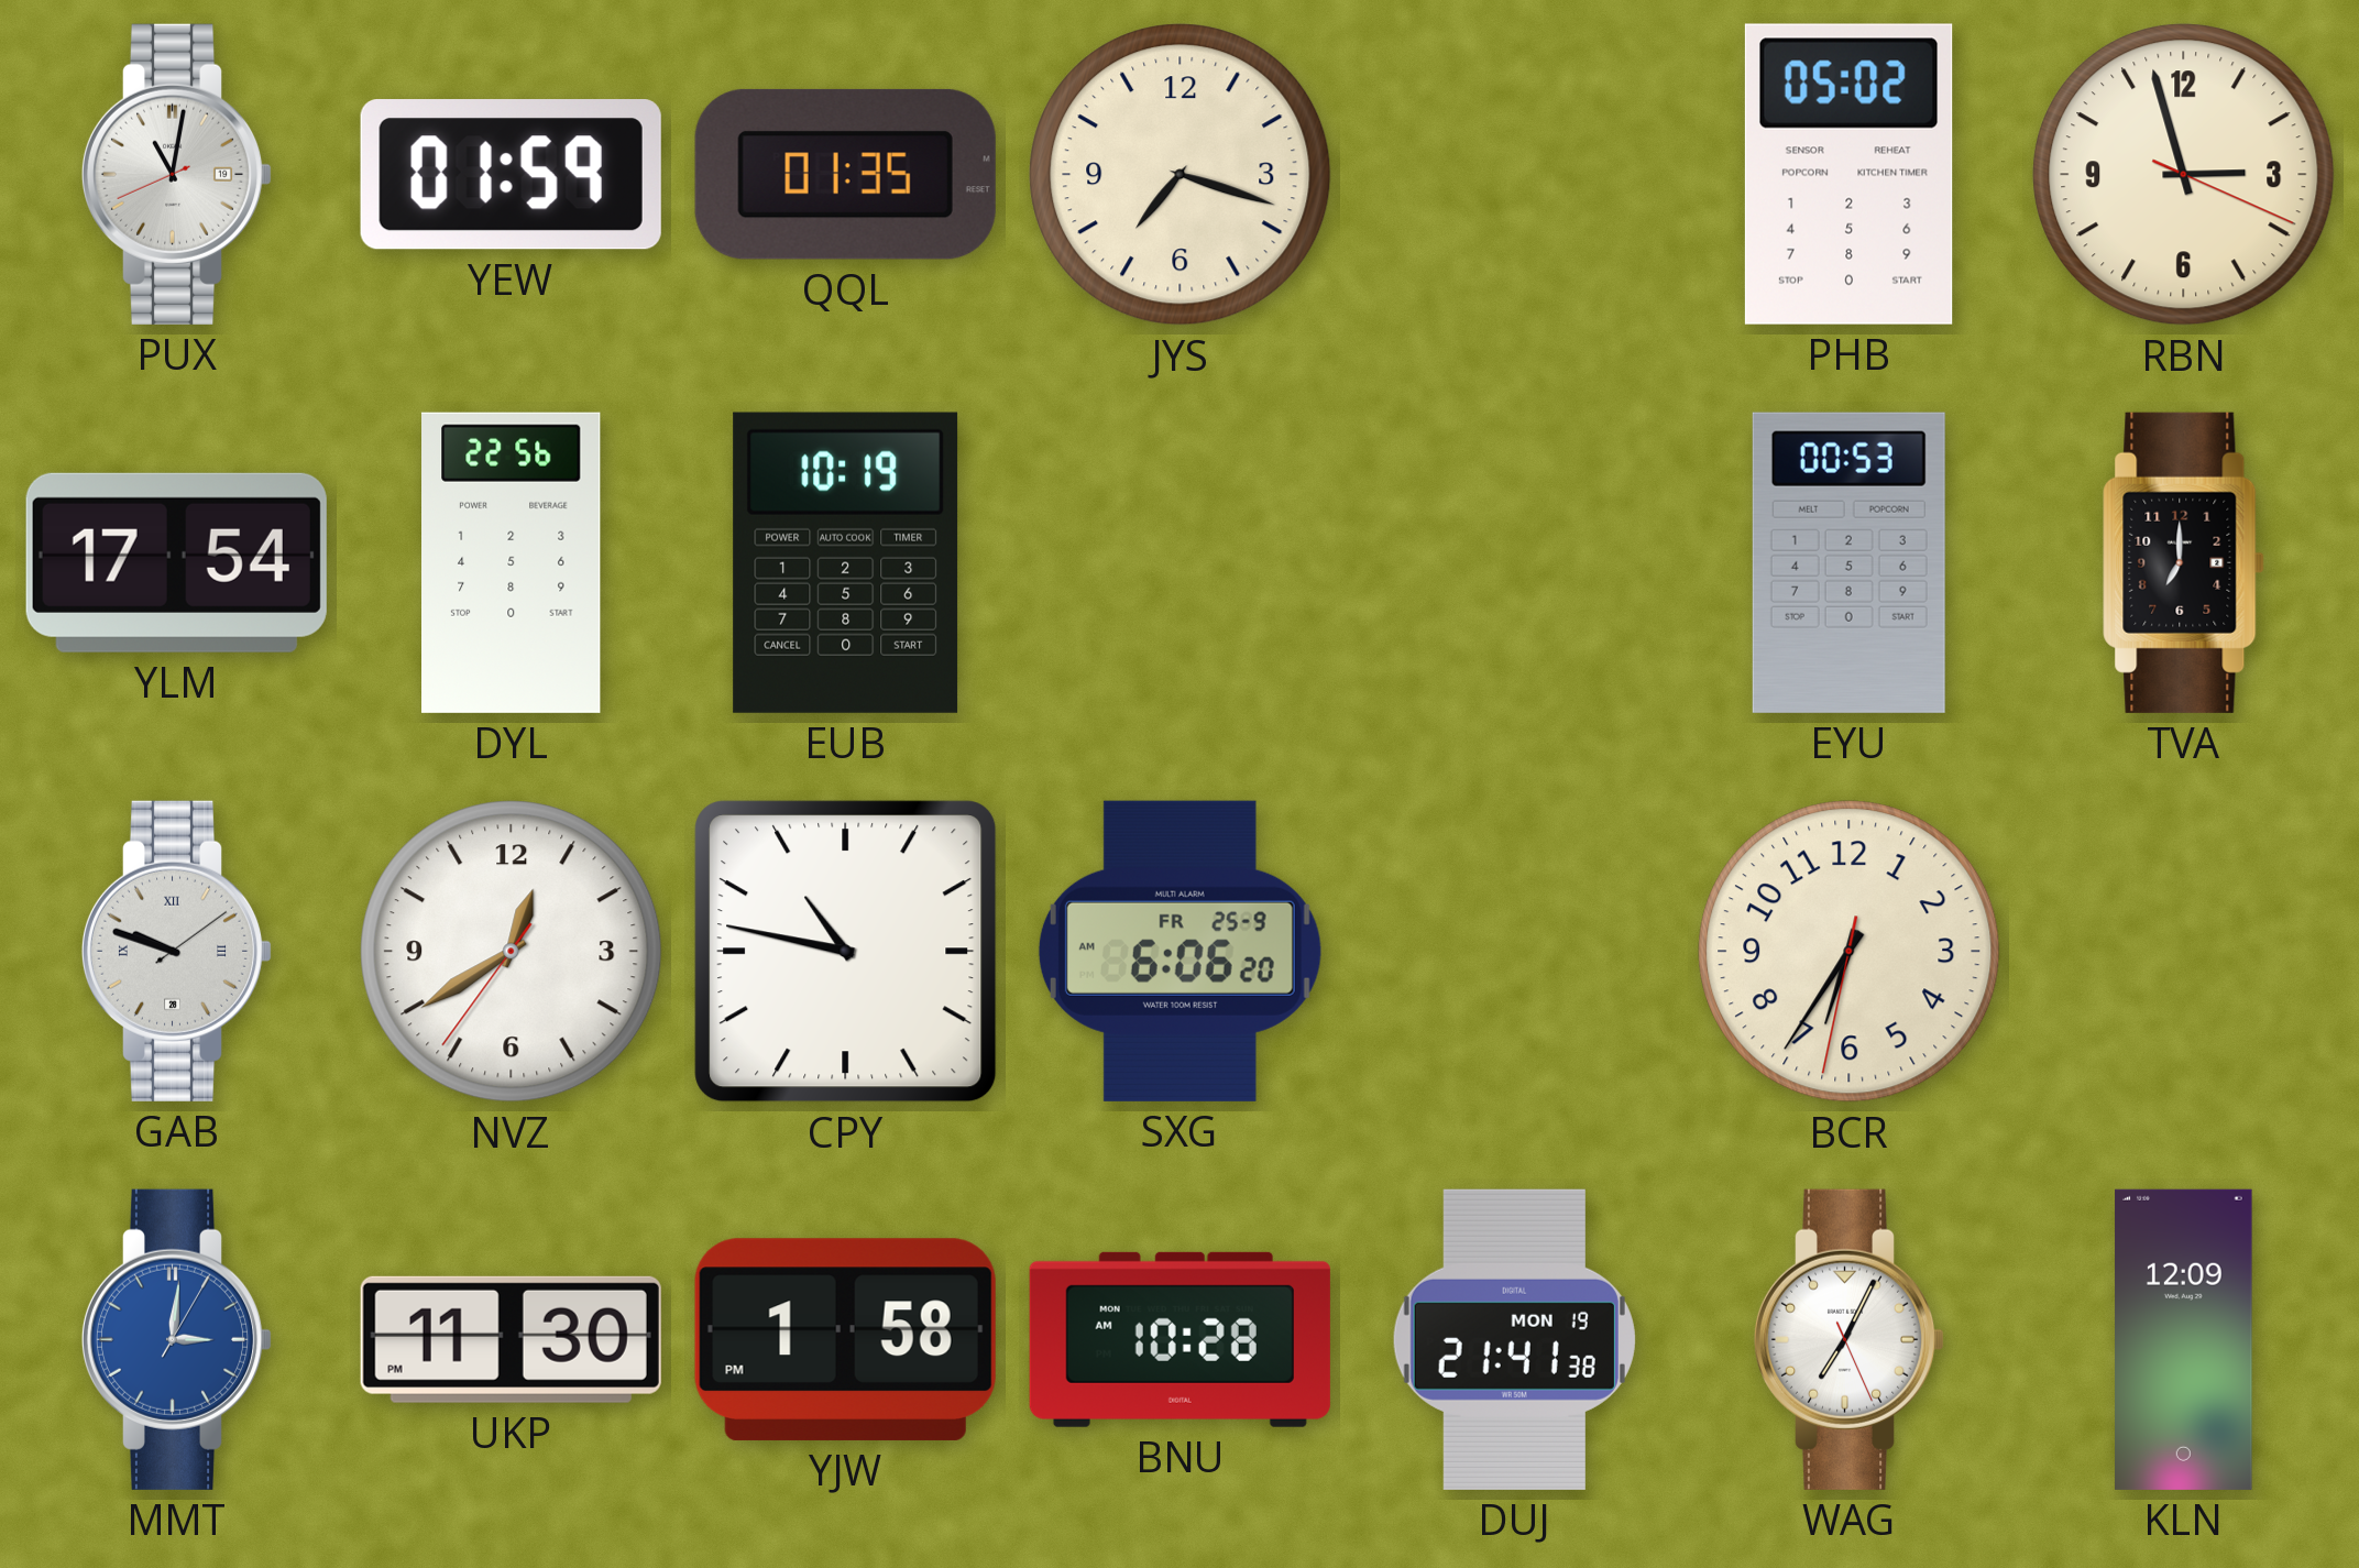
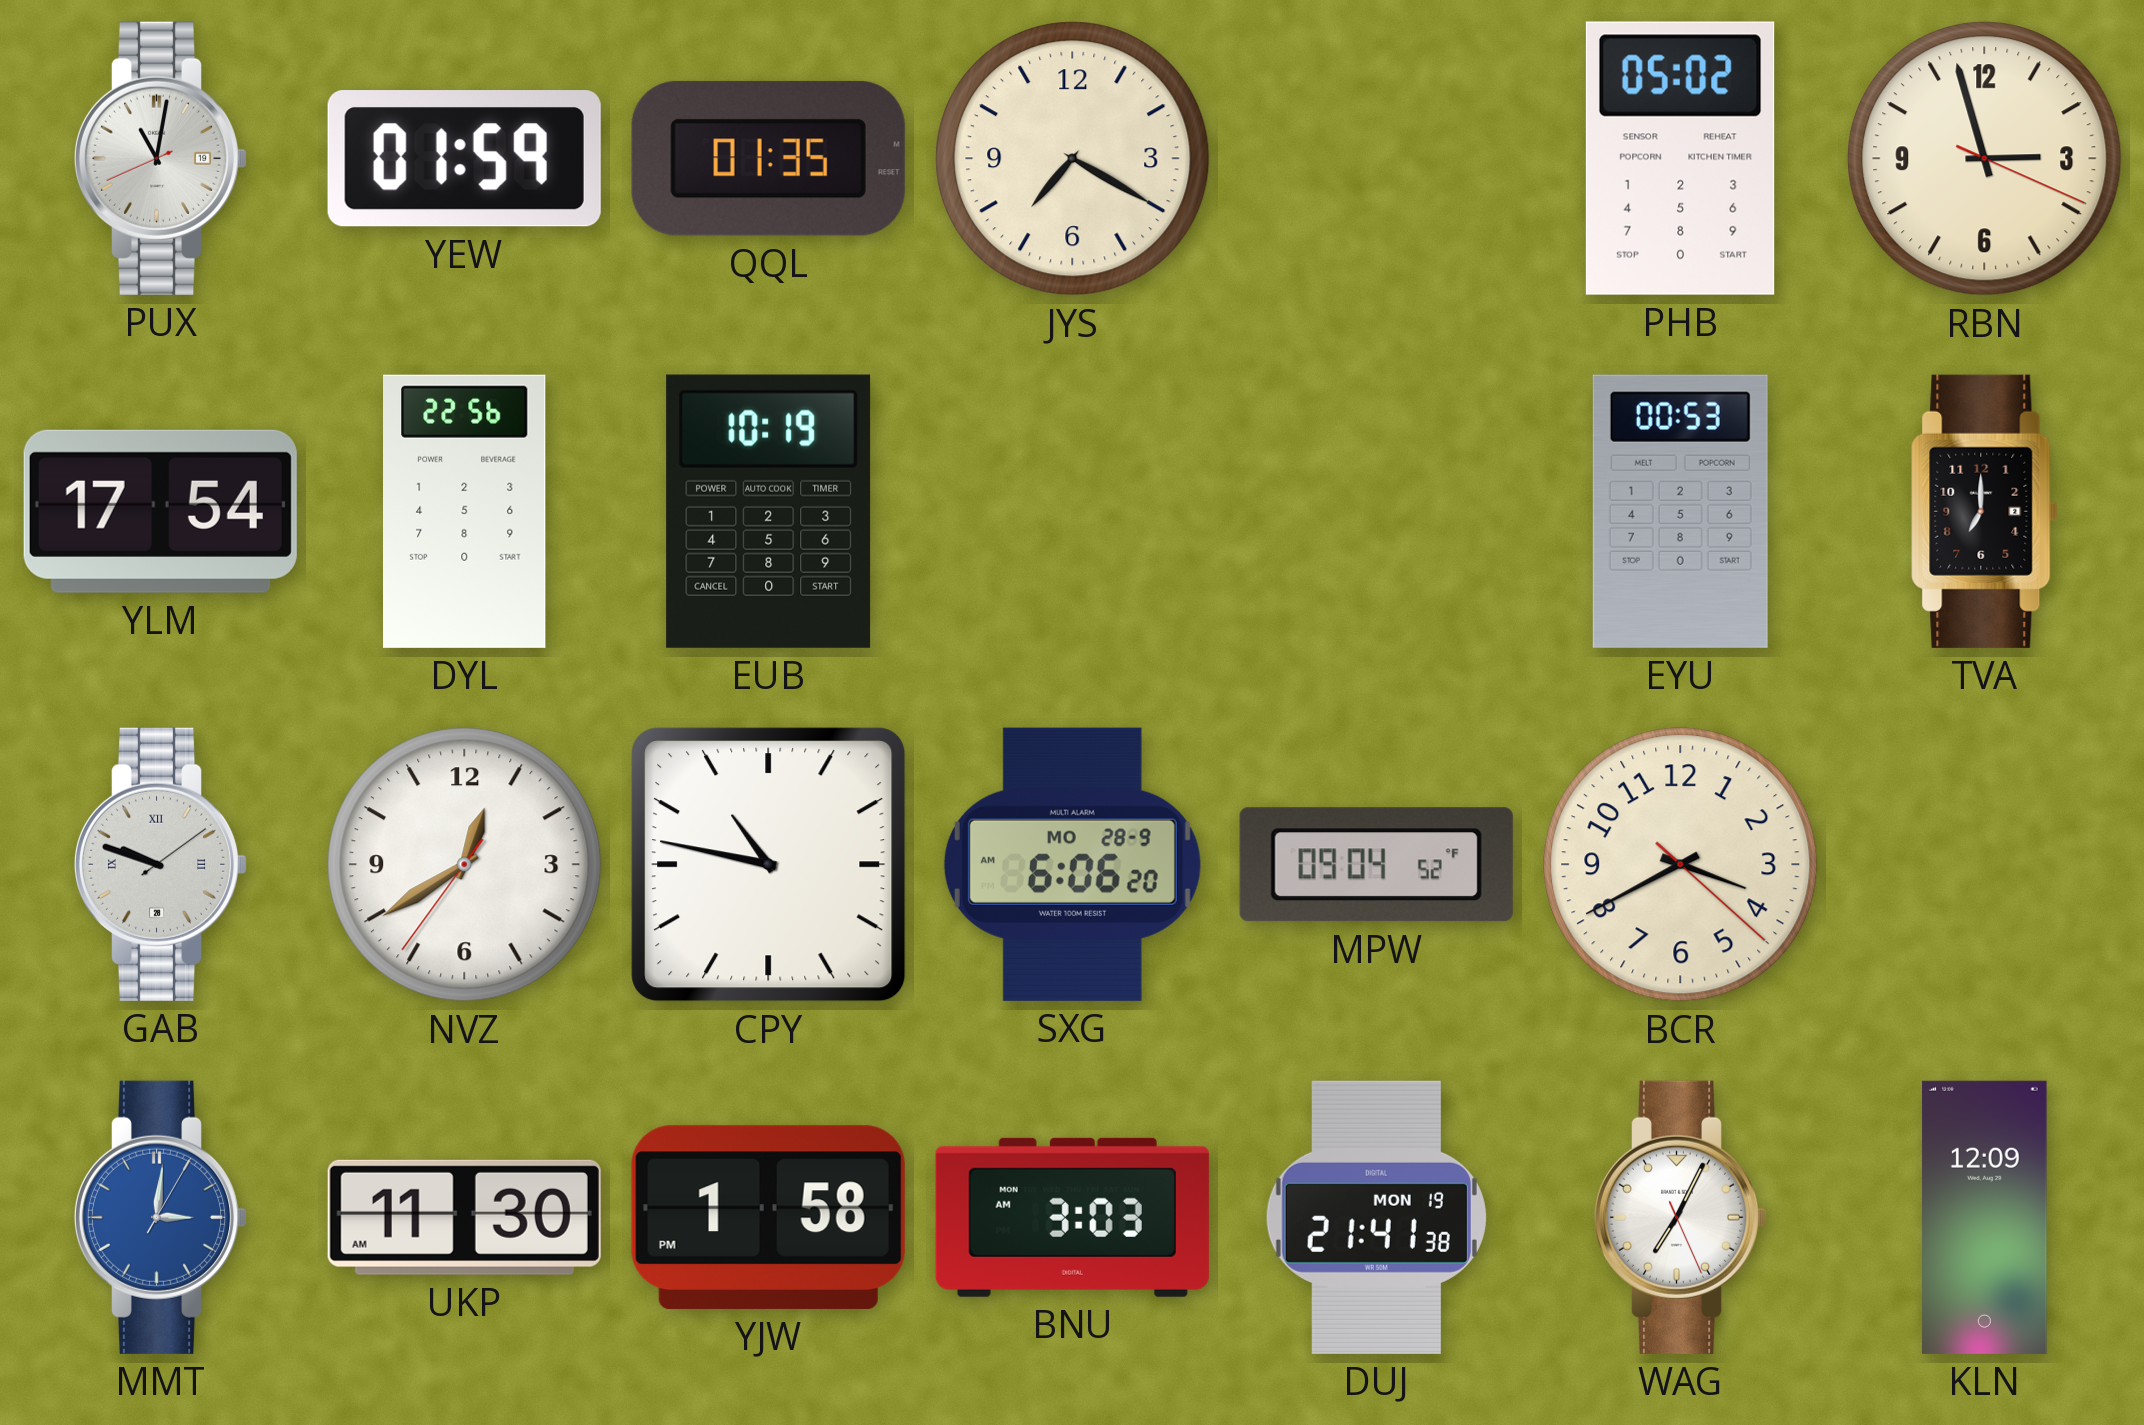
JYS: 7:18 -> 7:20
SXG date: FR 25-9 -> MO 28-9
MPW: none -> 09:04
BCR: 6:35 -> 3:40
UKP: 11:30 PM -> 11:30 AM
BNU: 10:28 -> 3:03
